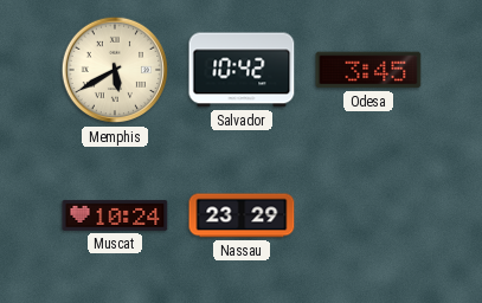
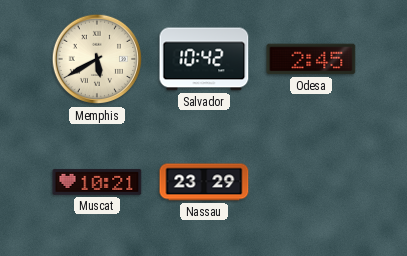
Odesa: 3:45 -> 2:45
Muscat: 10:24 -> 10:21
